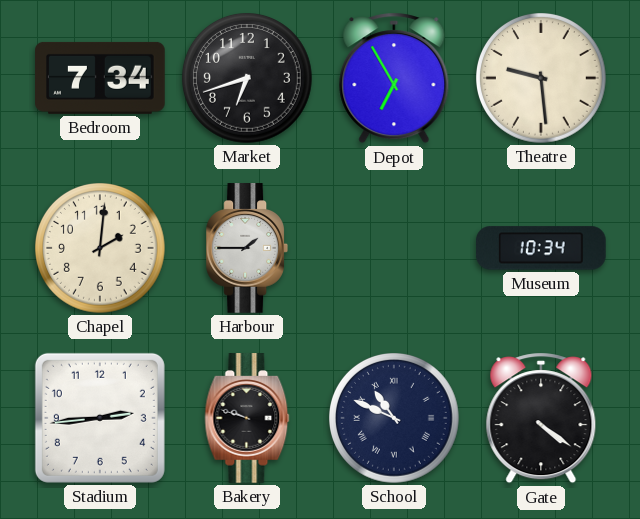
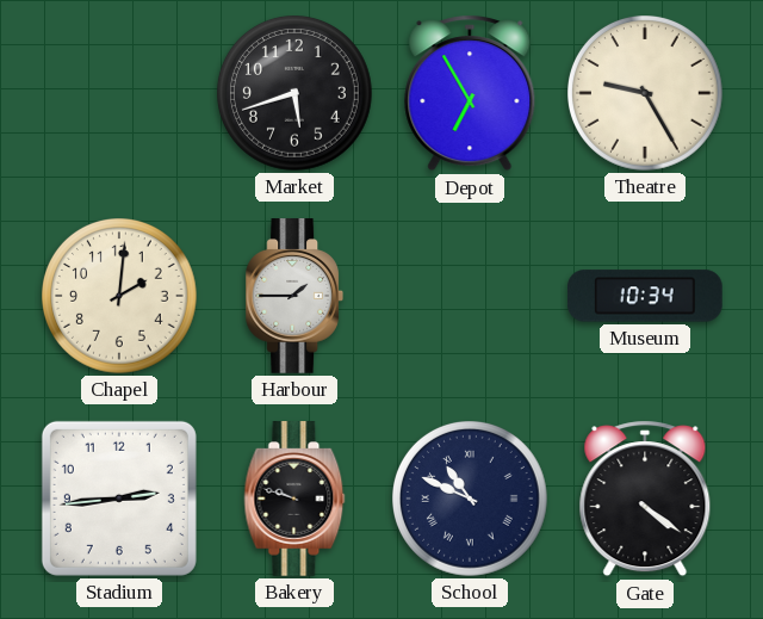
Bedroom: 7:34 -> none
Market: 6:42 -> 5:42
Theatre: 9:29 -> 9:25
